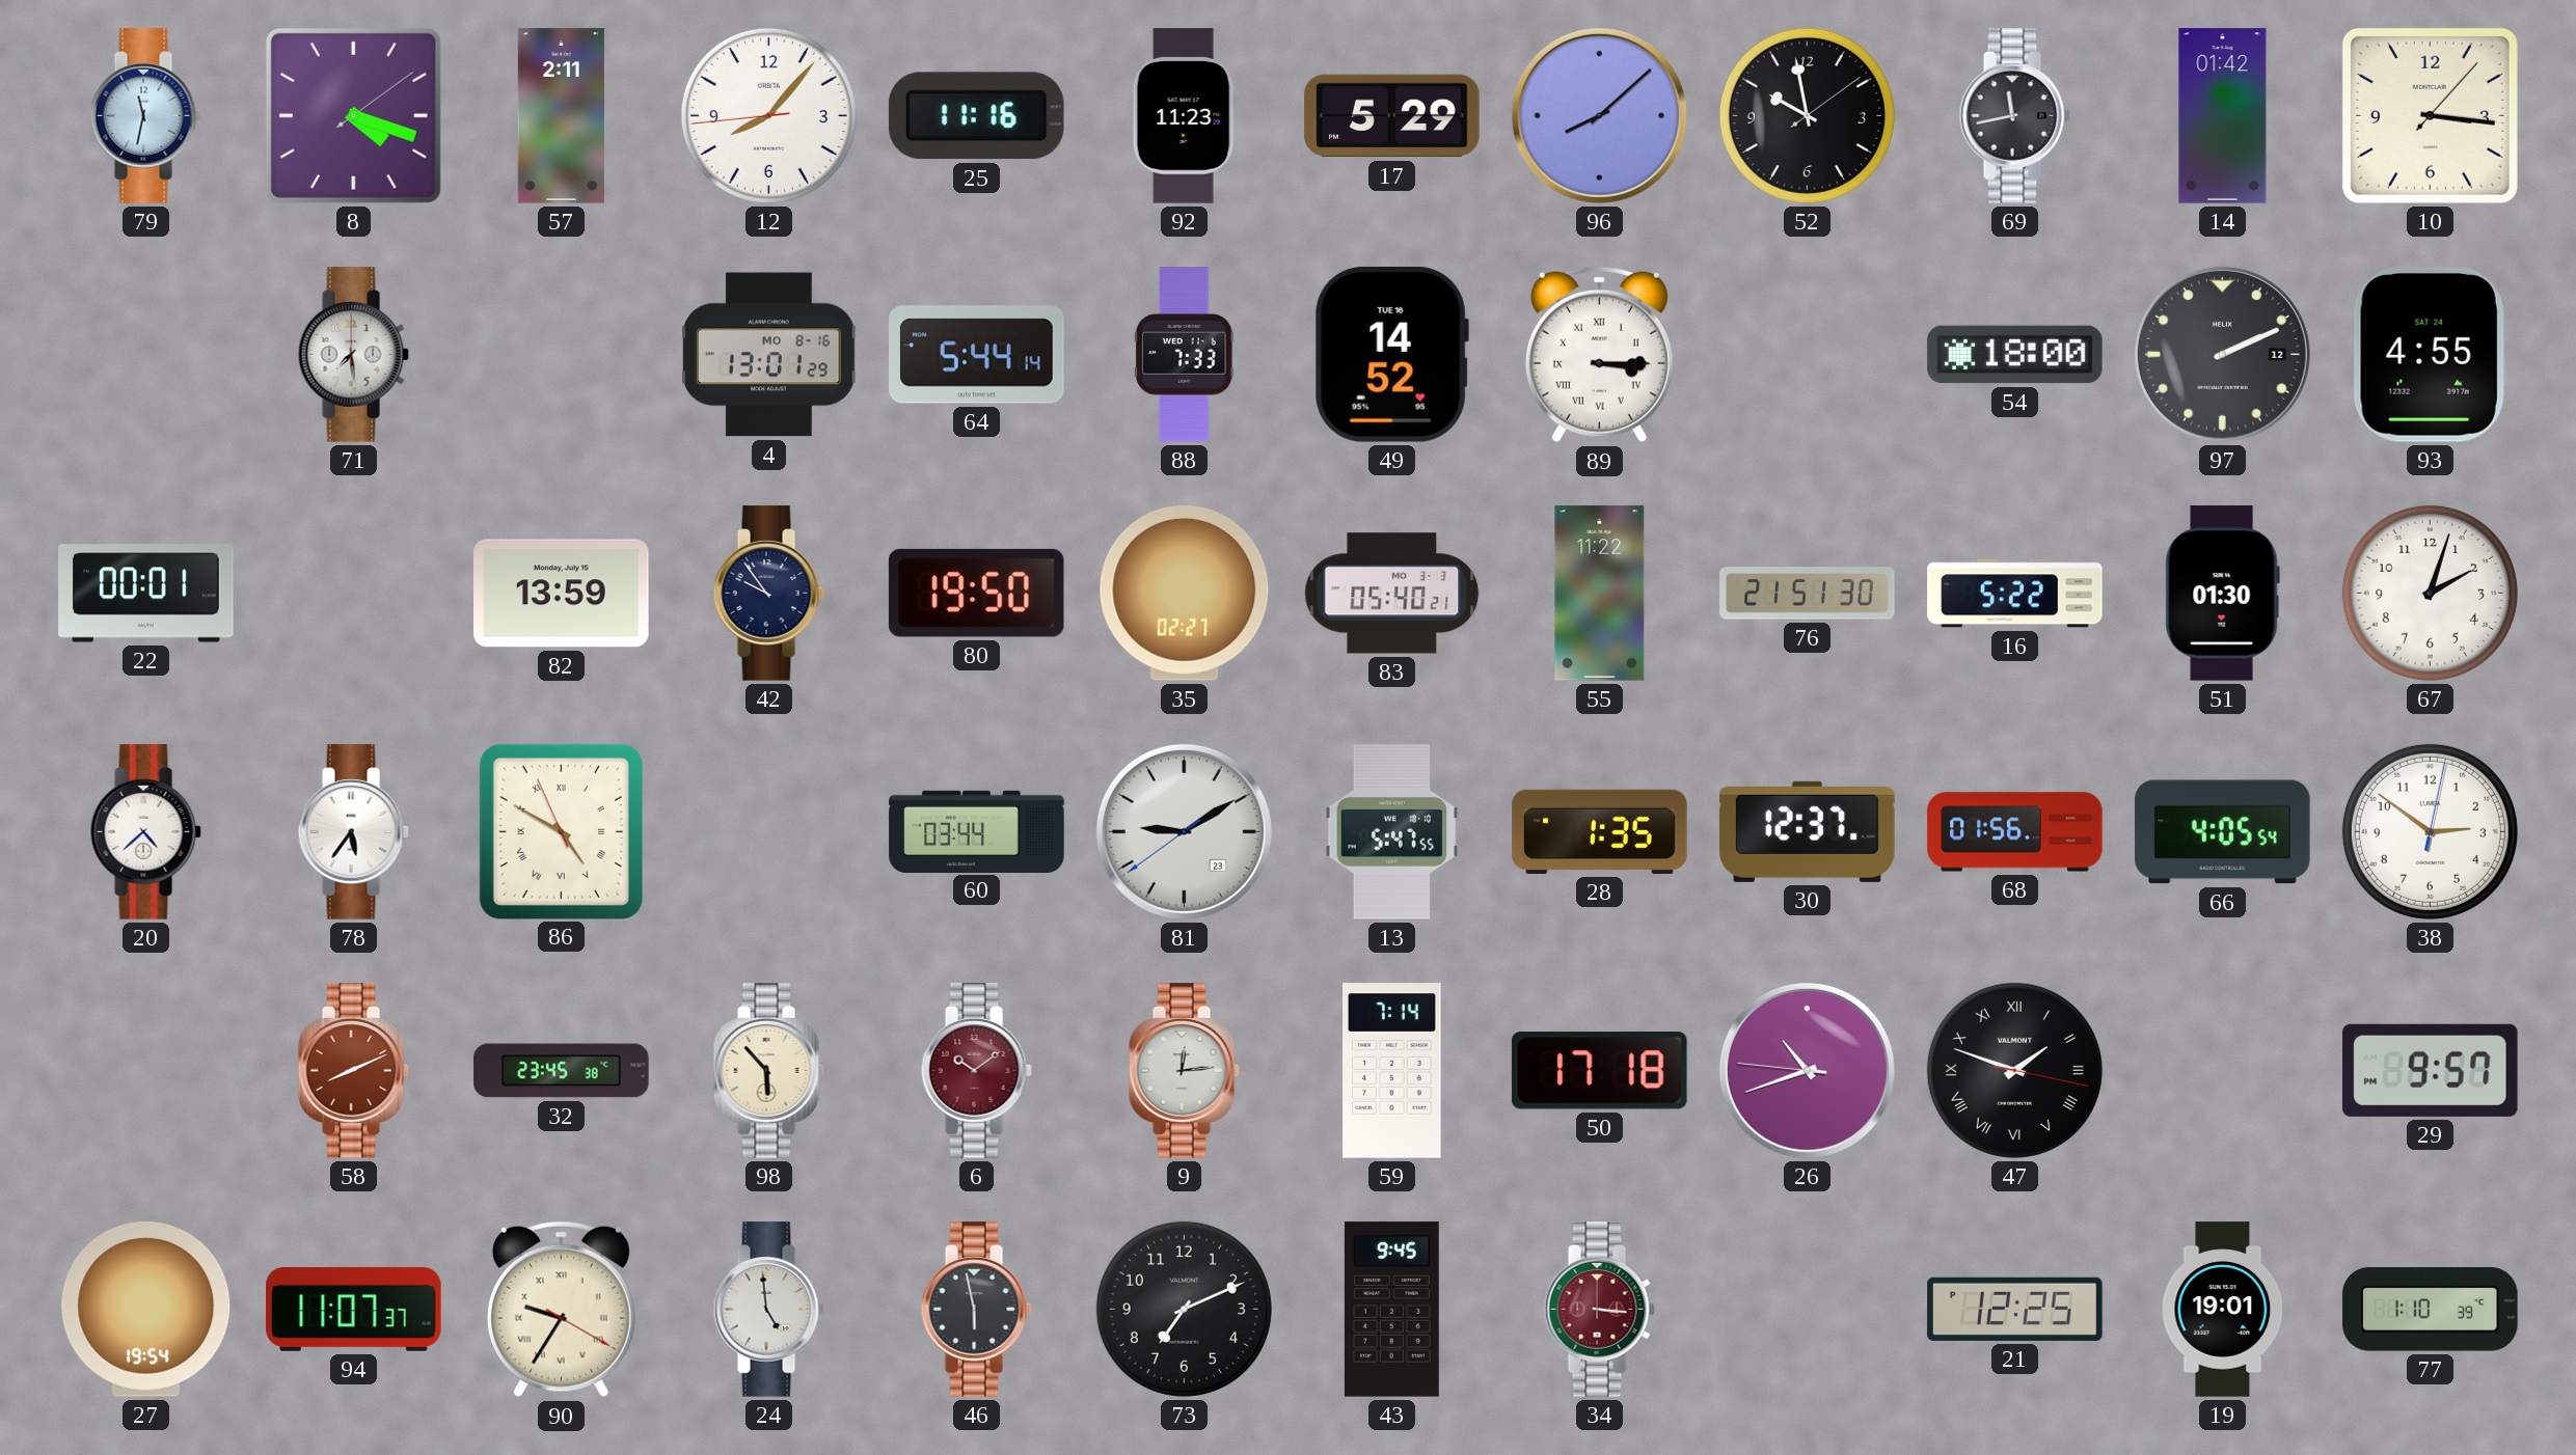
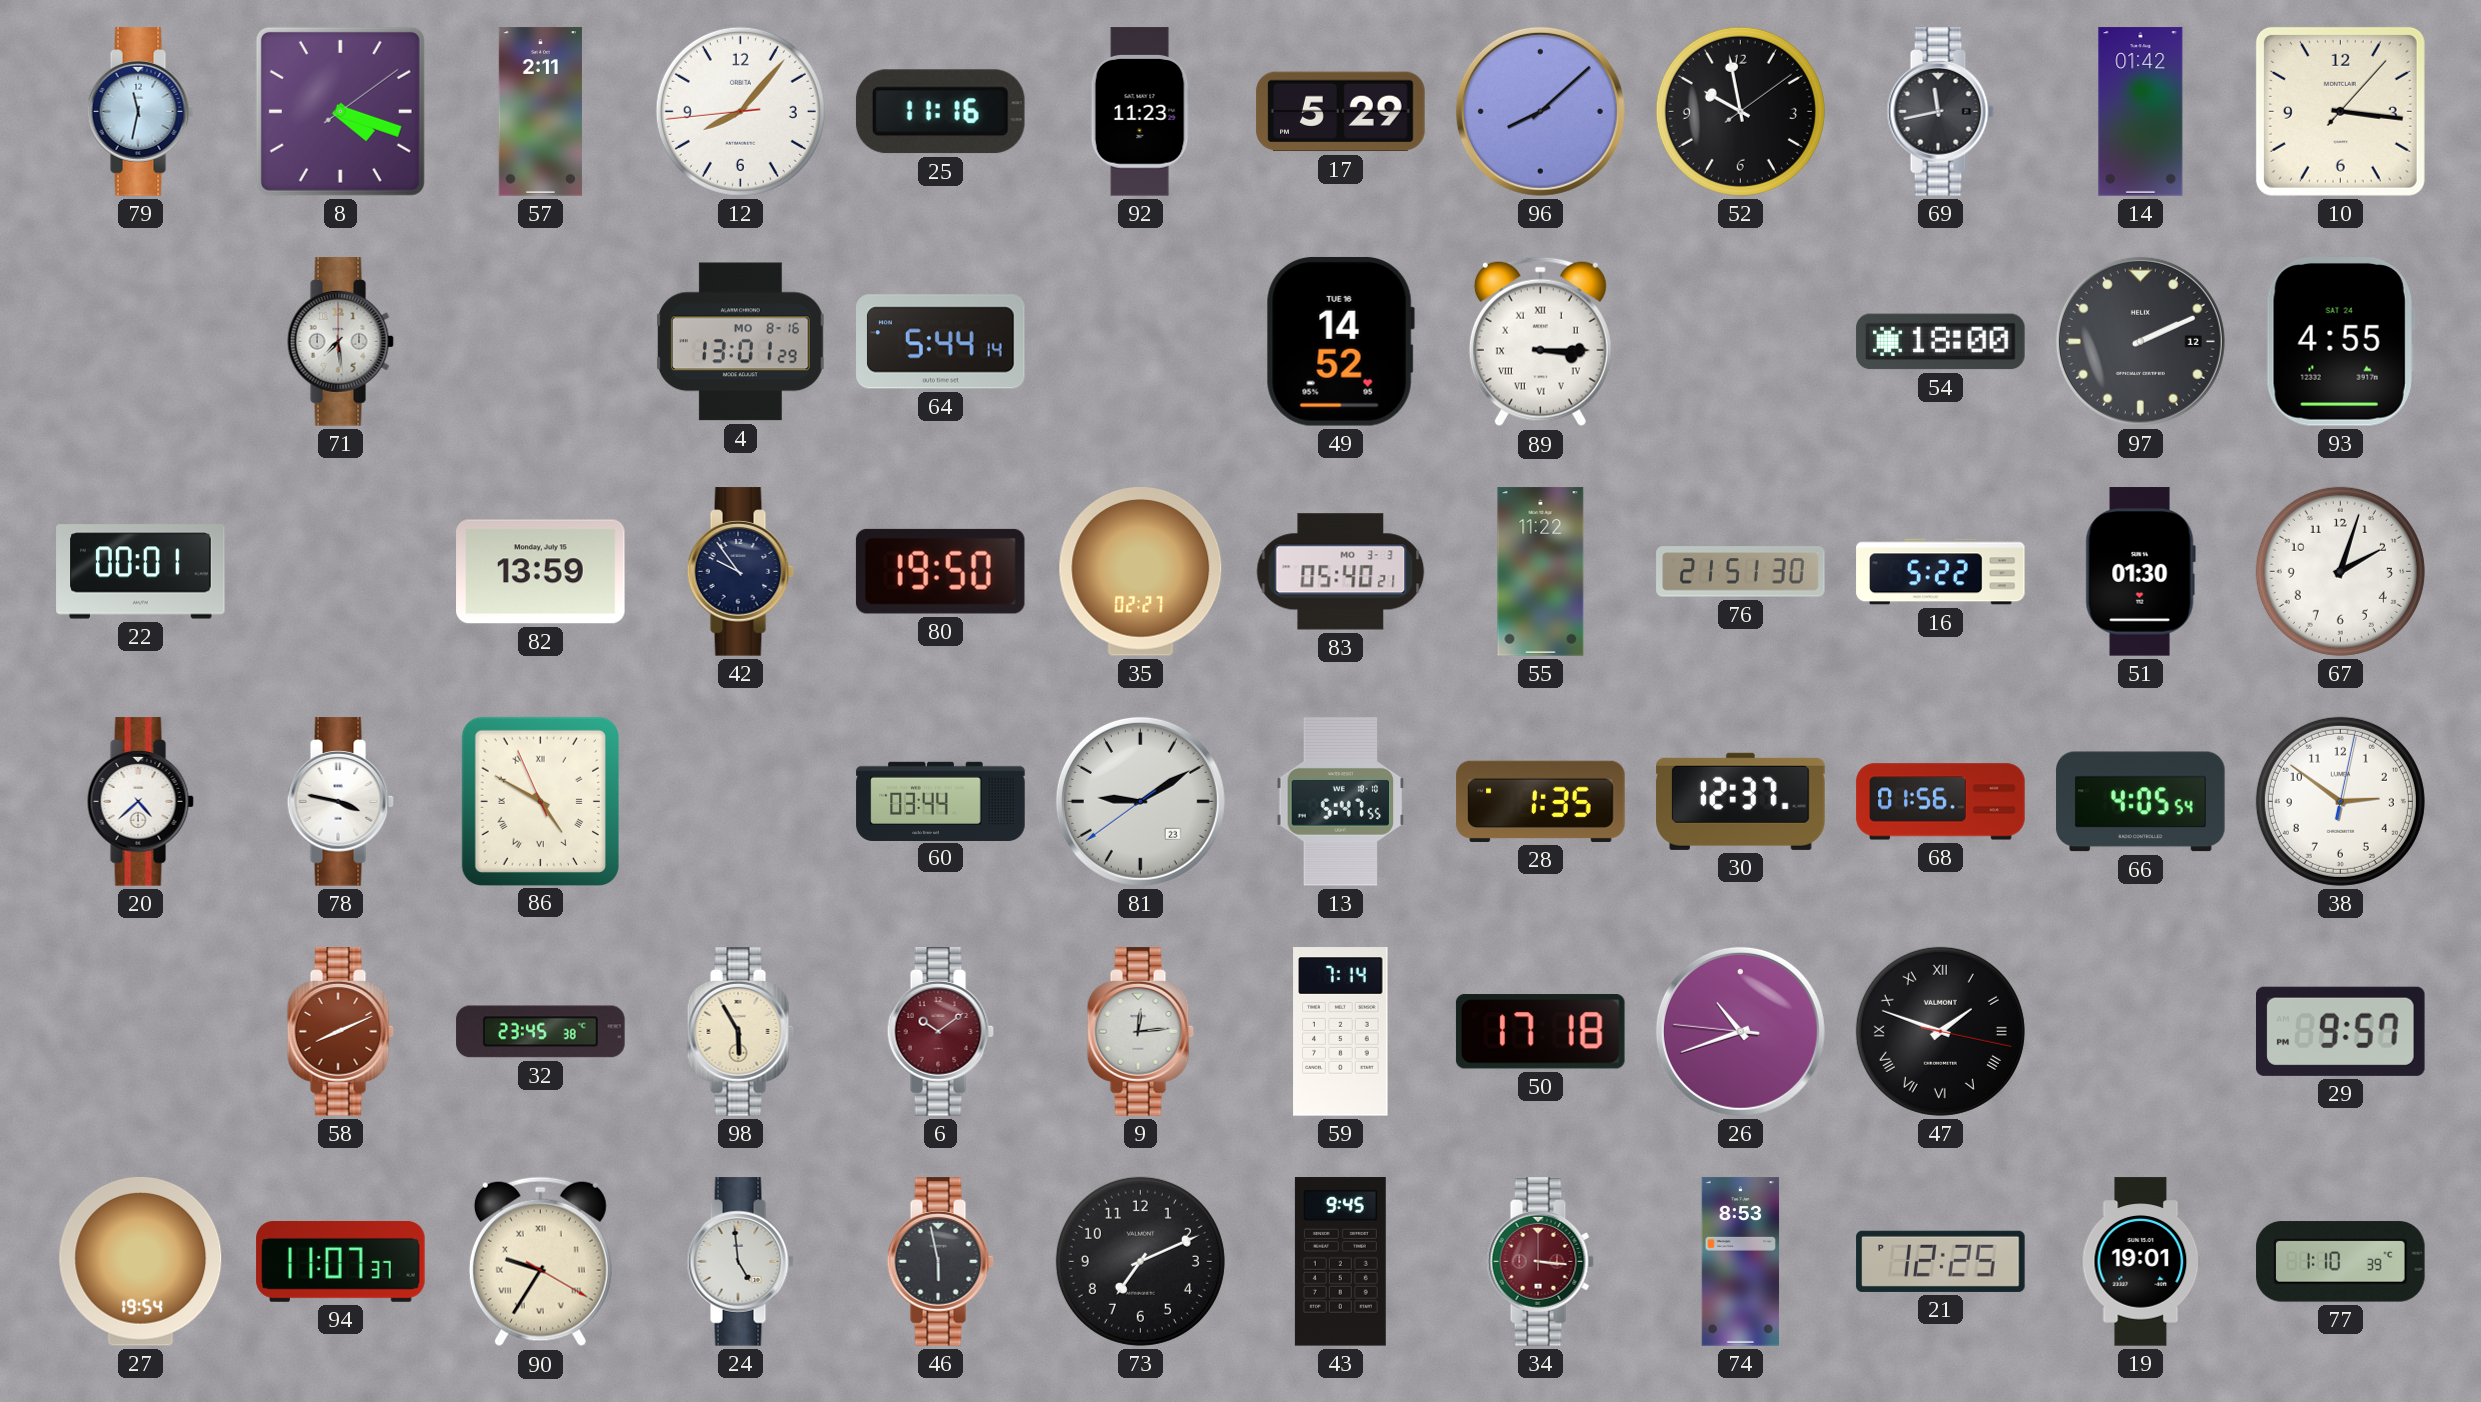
88: 7:33 -> none
78: 5:36 -> 3:47
98: 5:53 -> 5:55
74: none -> 8:53
